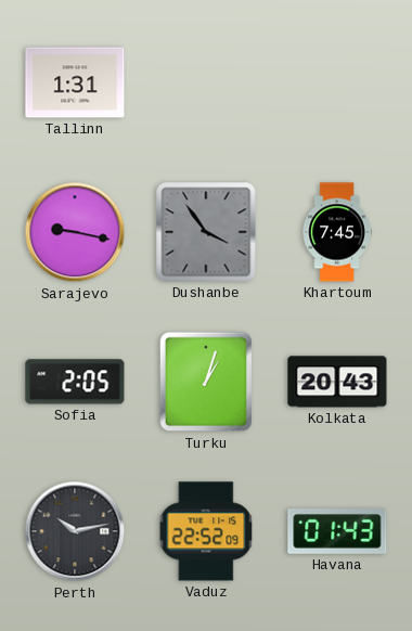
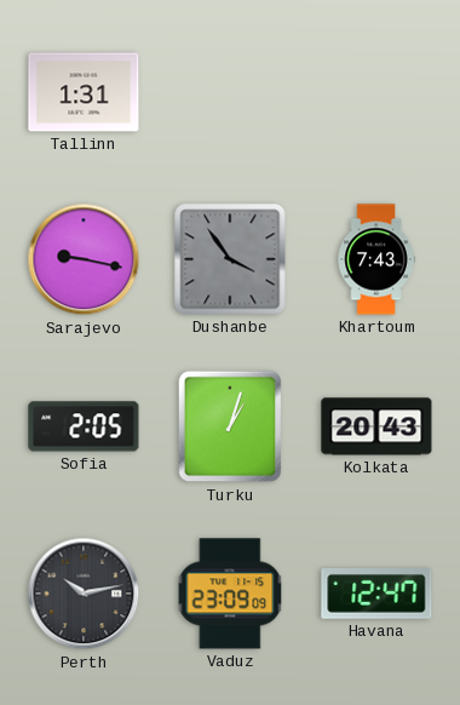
Khartoum: 7:45 -> 7:43
Vaduz: 22:52 -> 23:09
Havana: 01:43 -> 12:47
